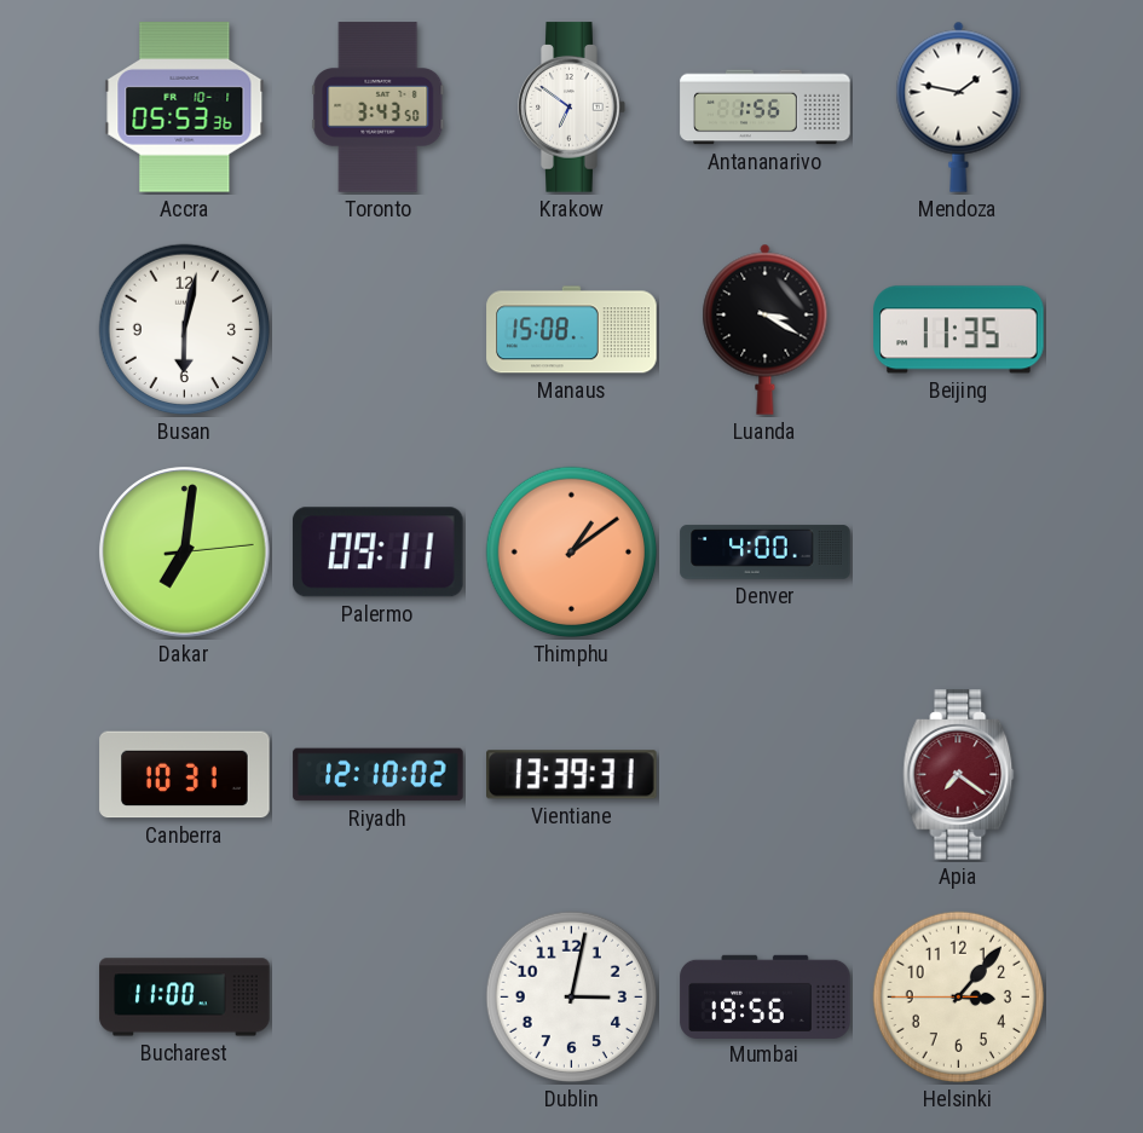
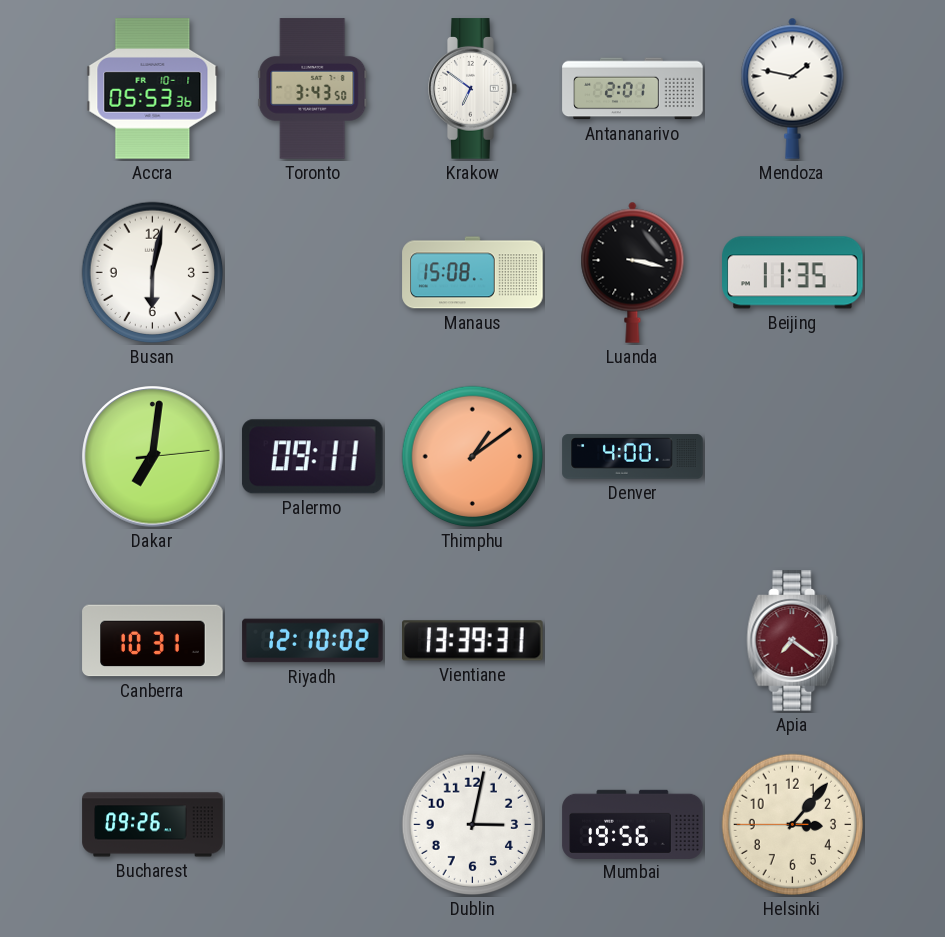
Antananarivo: 1:56 -> 2:01
Luanda: 3:20 -> 3:17
Bucharest: 11:00 -> 09:26
